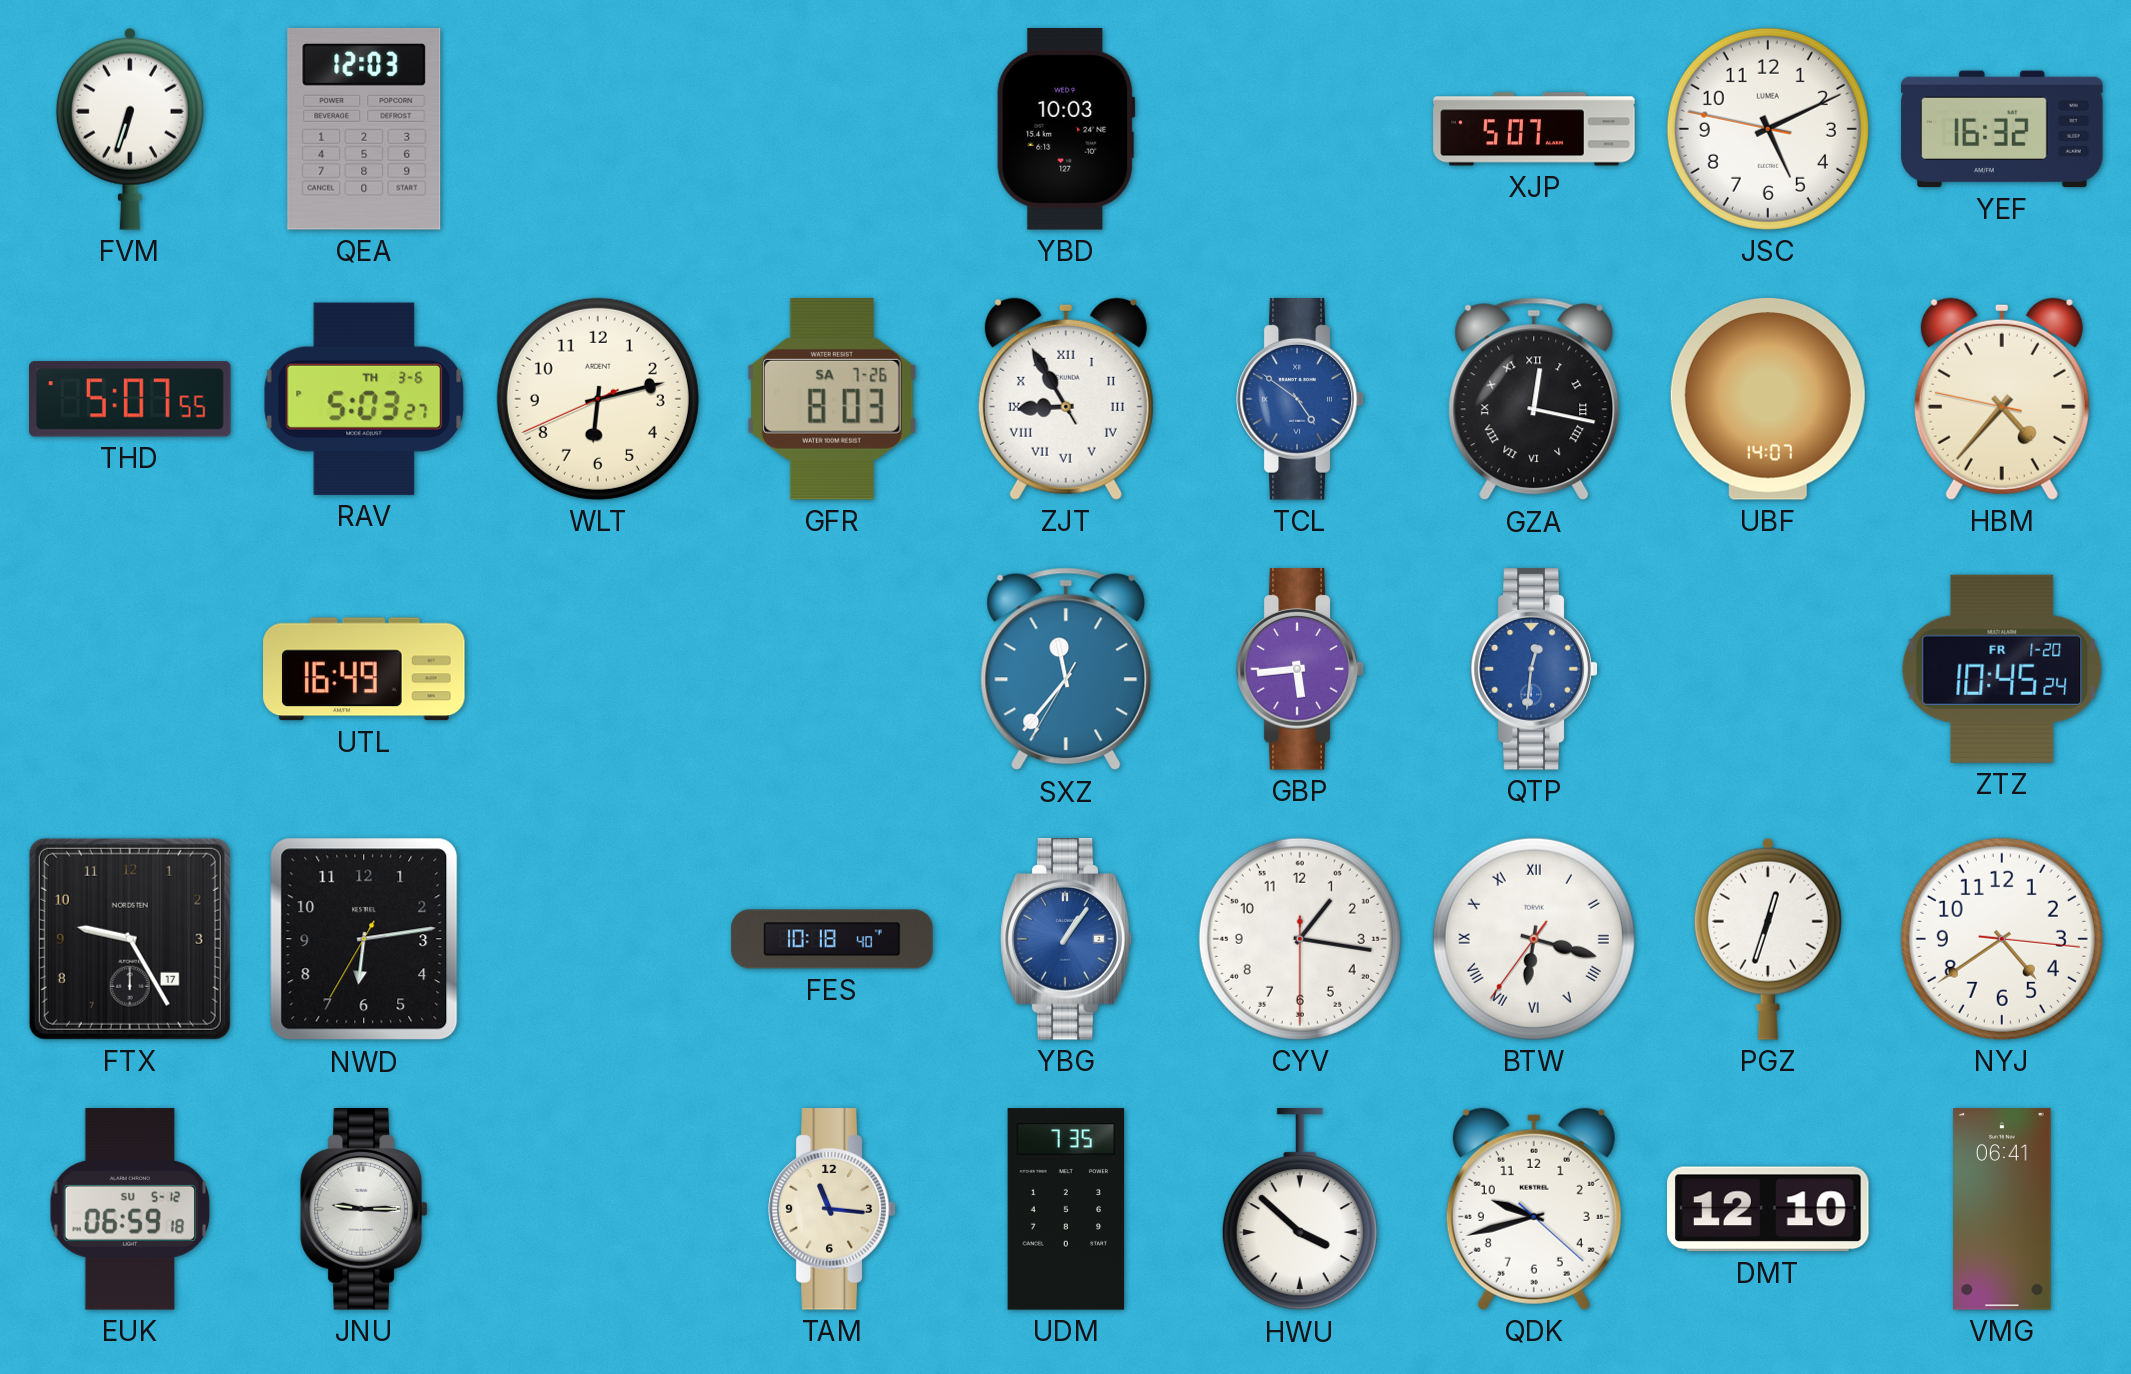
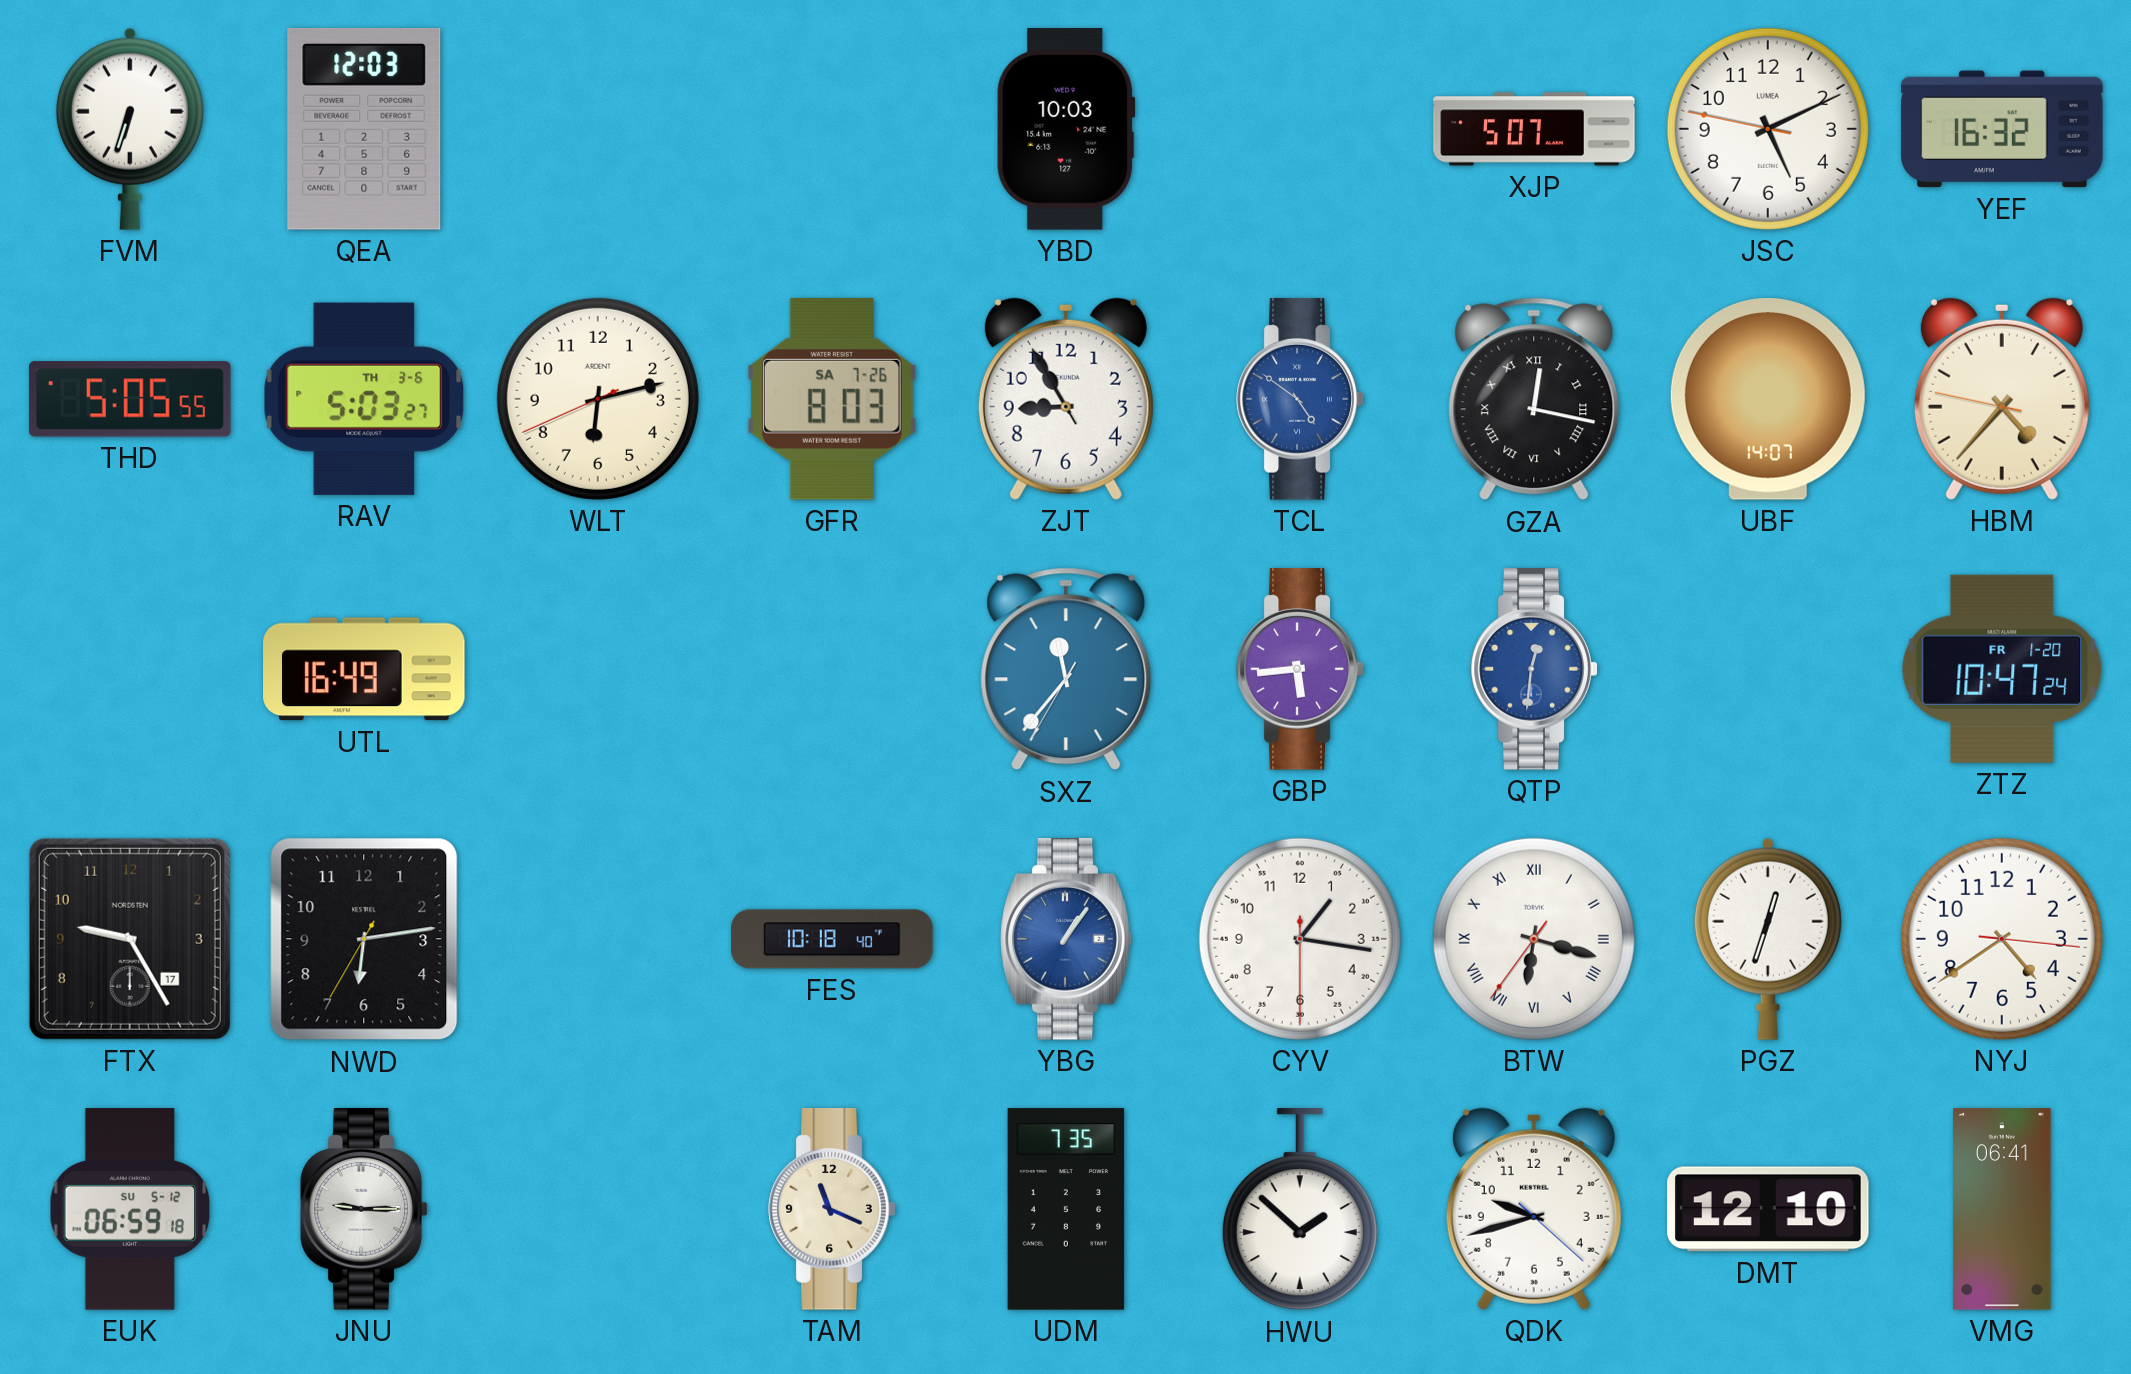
THD: 5:07 -> 5:05
ZJT numerals: Roman -> Arabic
ZTZ: 10:45 -> 10:47
TAM: 11:16 -> 11:19
HWU: 3:52 -> 1:52
